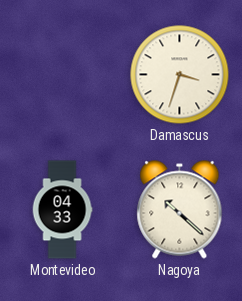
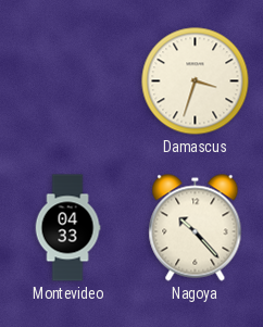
Nagoya: 10:22 -> 10:23
